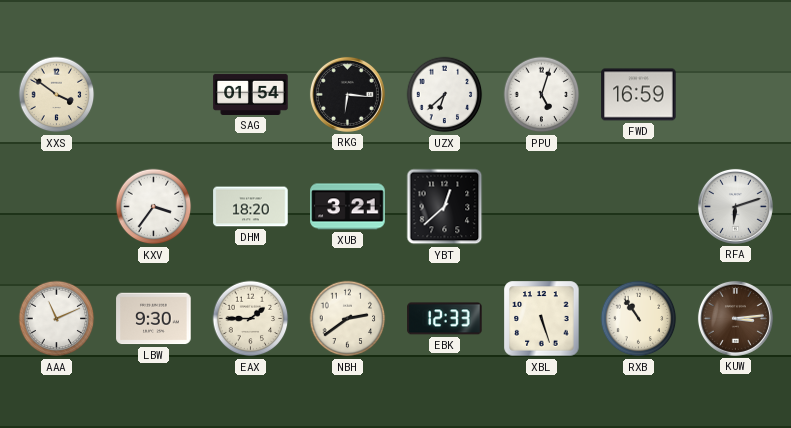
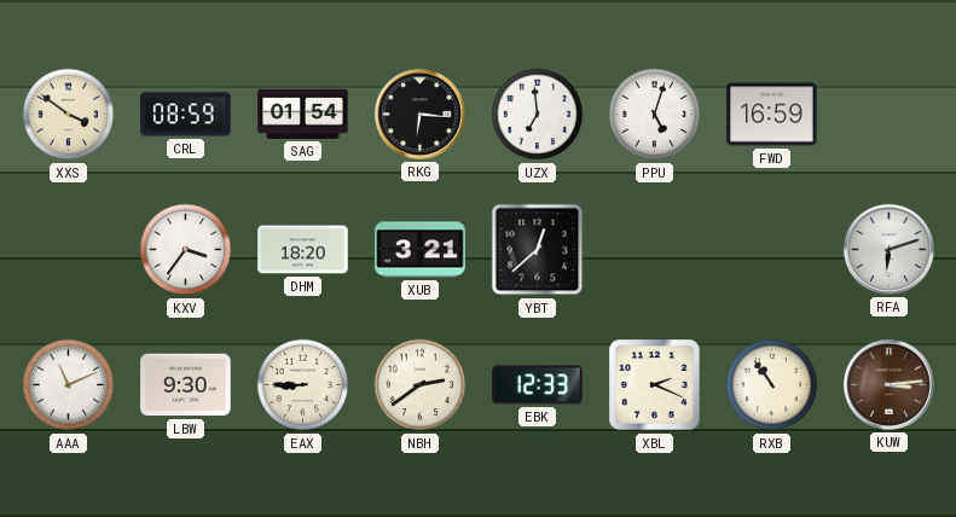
CRL: none -> 08:59
UZX: 6:38 -> 6:59
EAX: 1:45 -> 8:45
XBL: 5:27 -> 2:19
